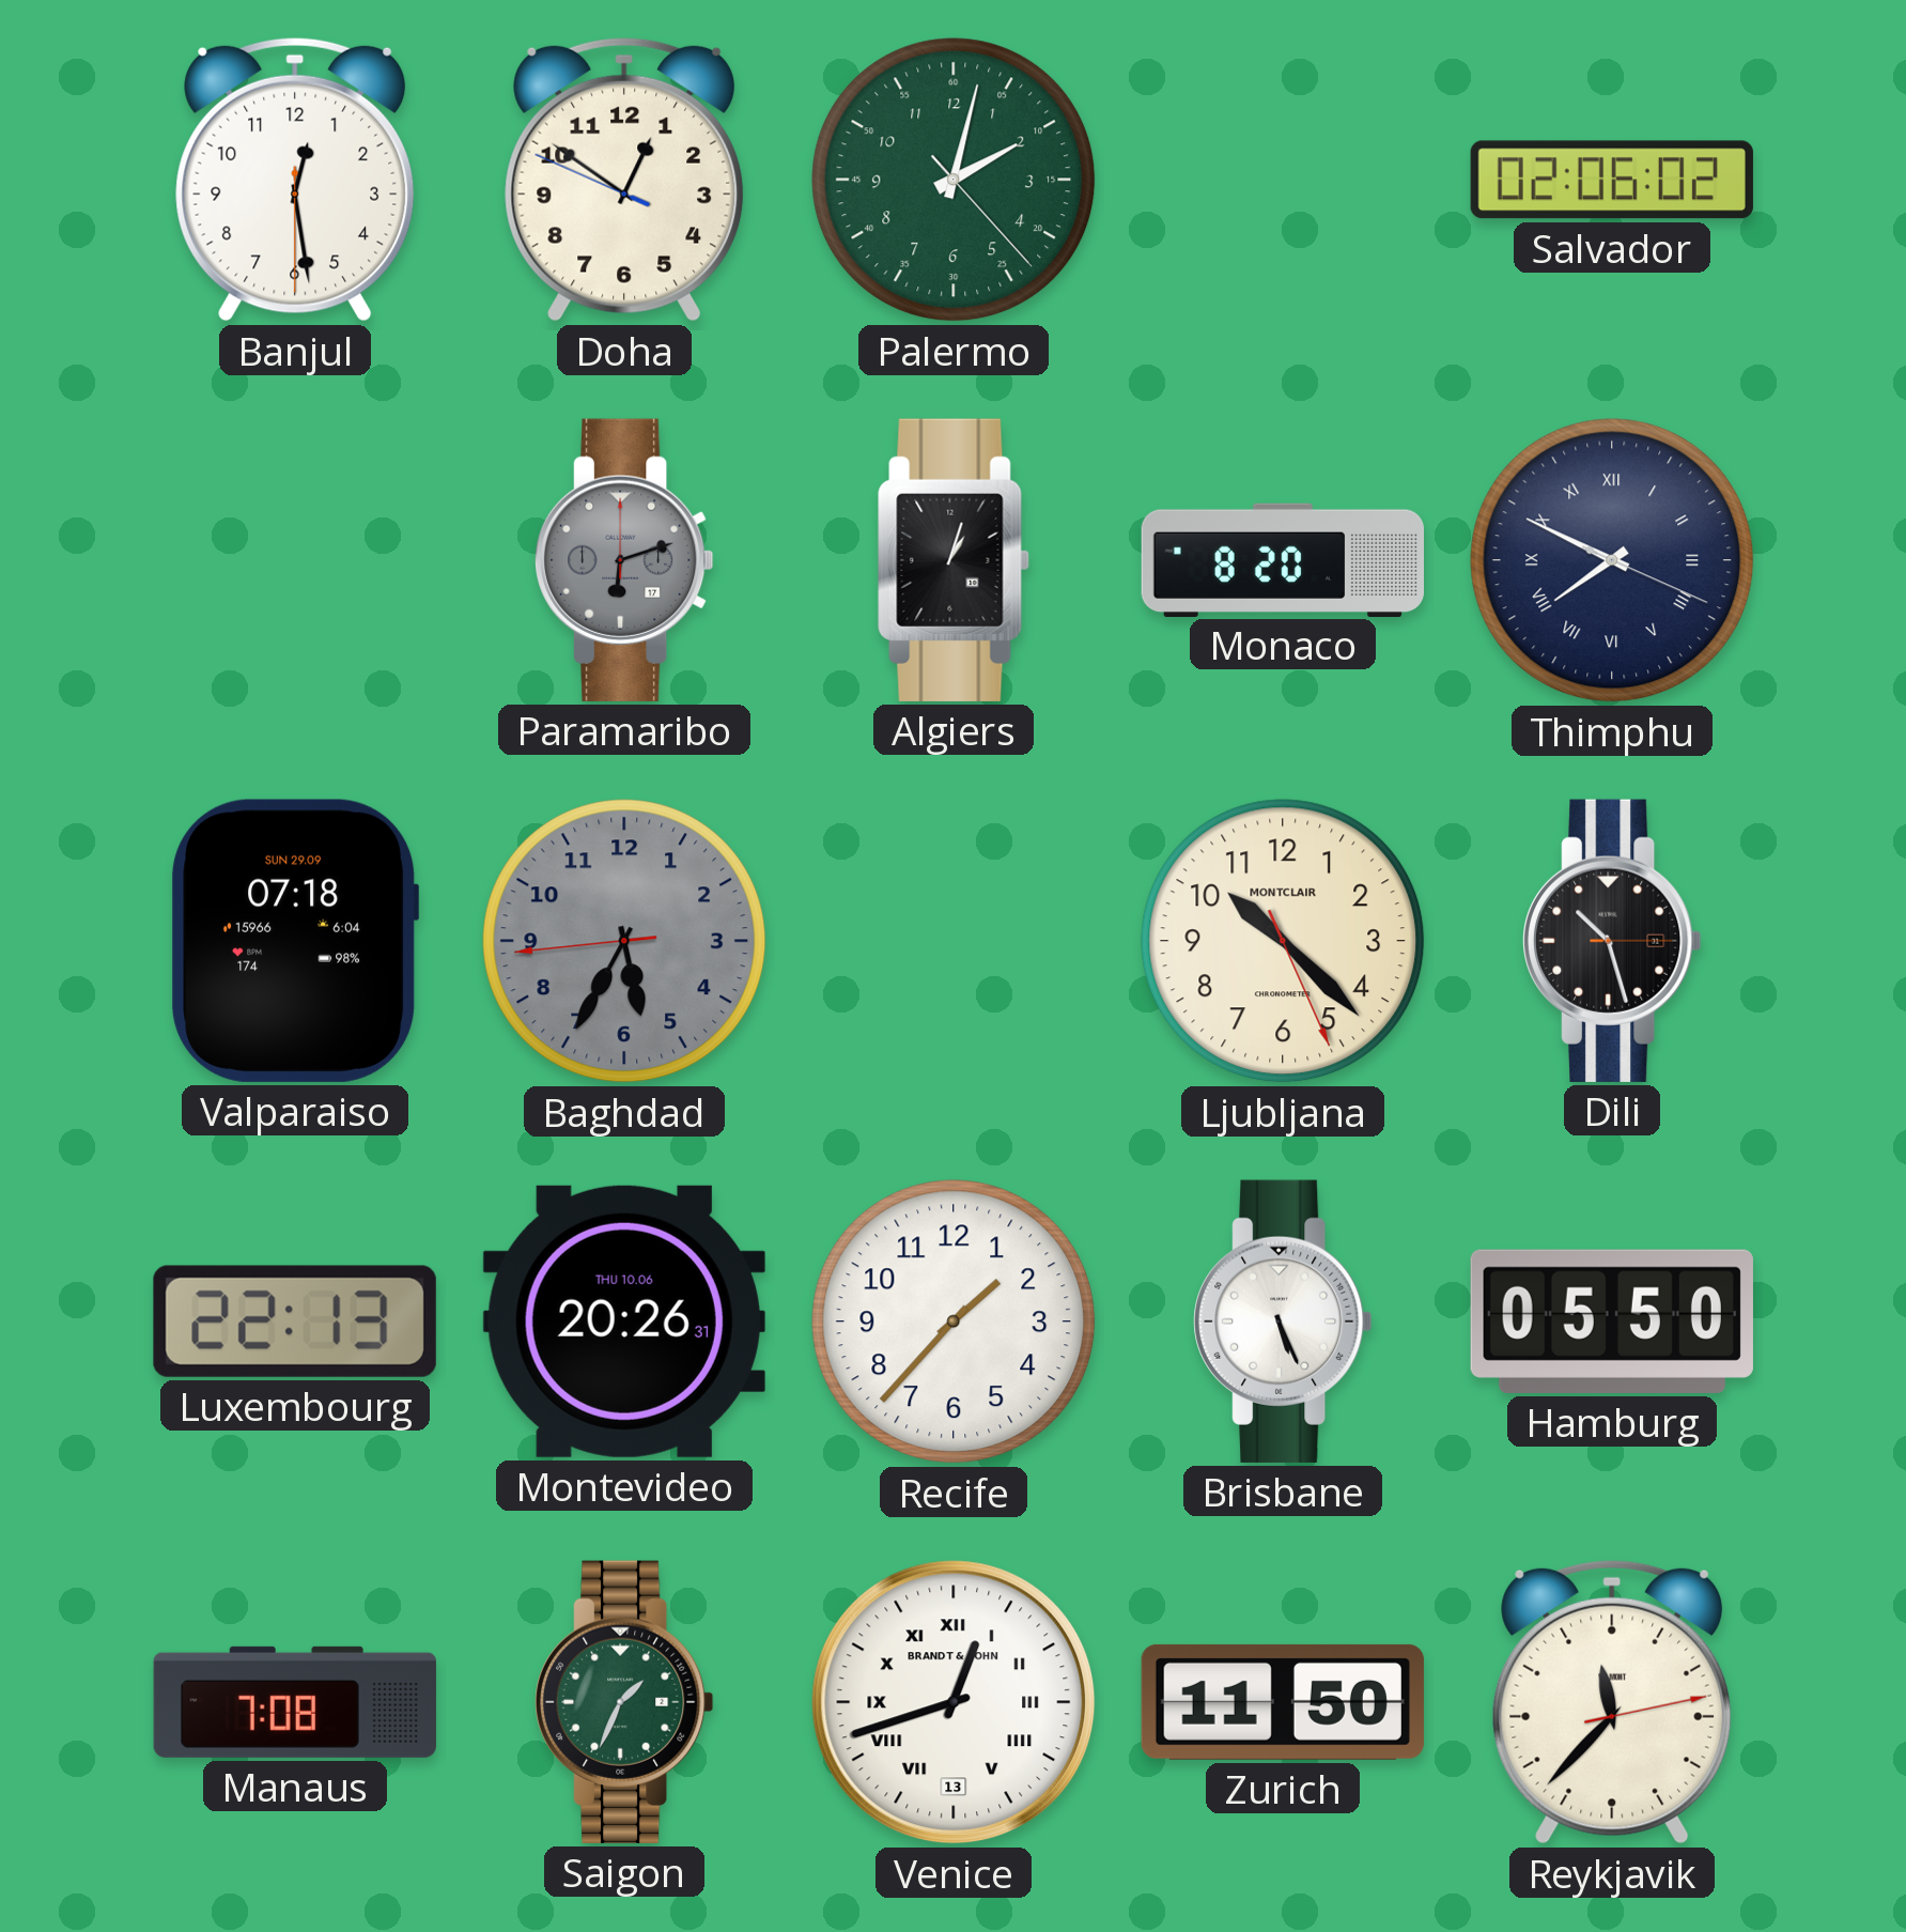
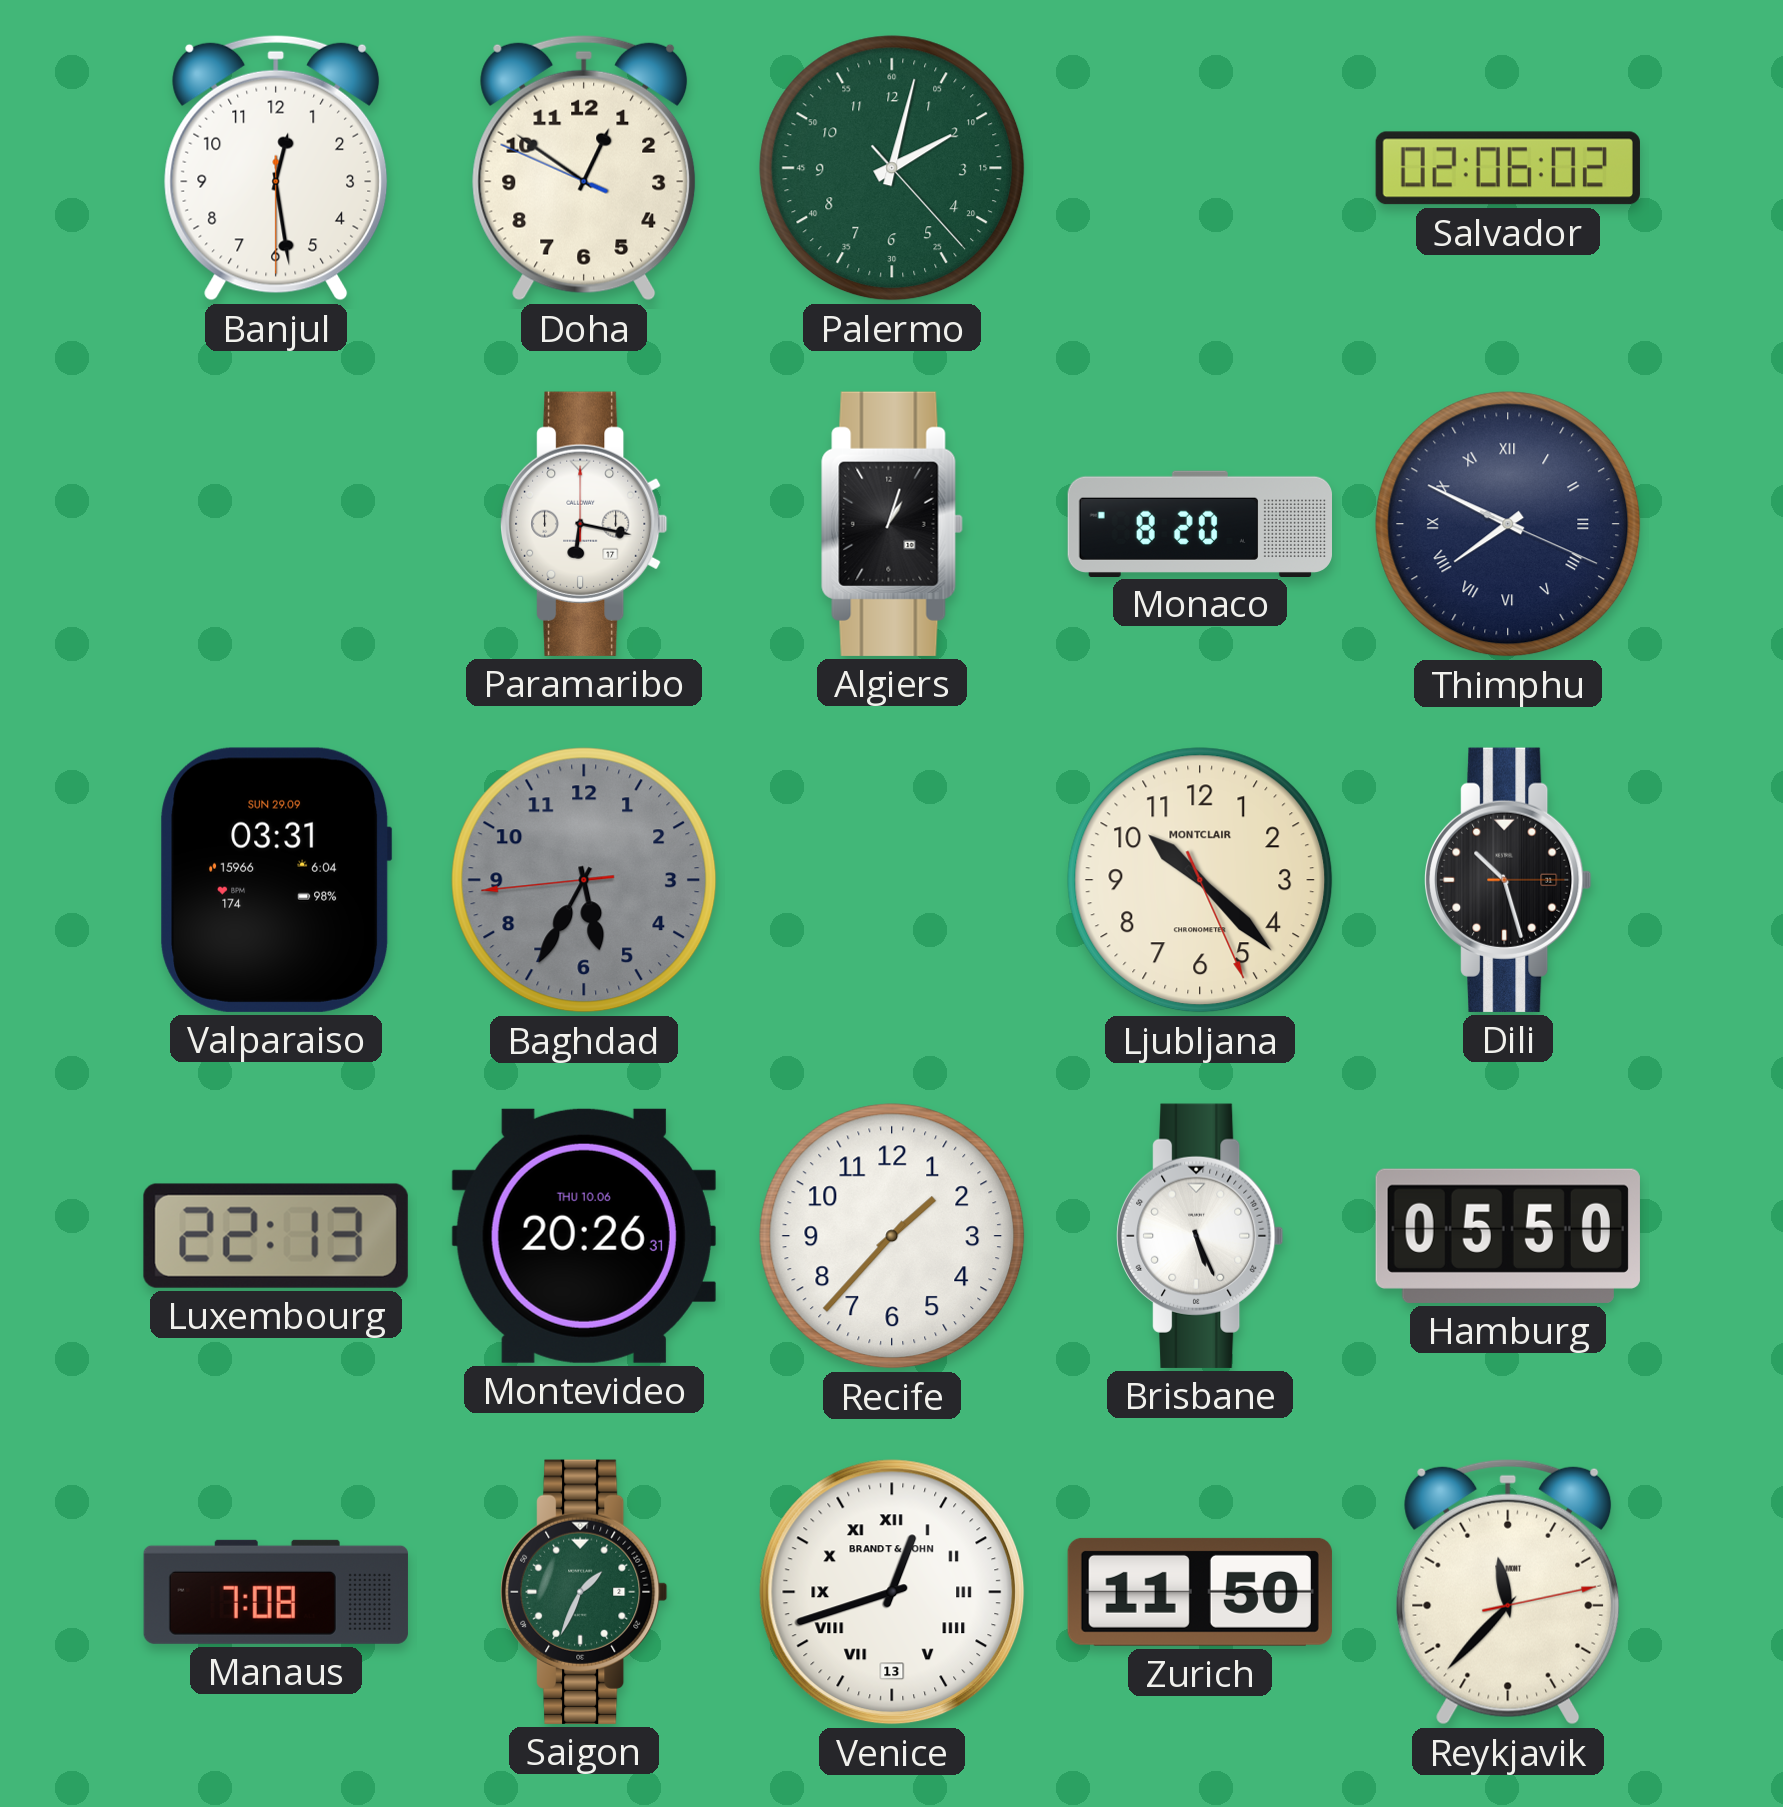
Paramaribo: 6:12 -> 6:17
Paramaribo dial: grey -> white
Valparaiso: 07:18 -> 03:31
